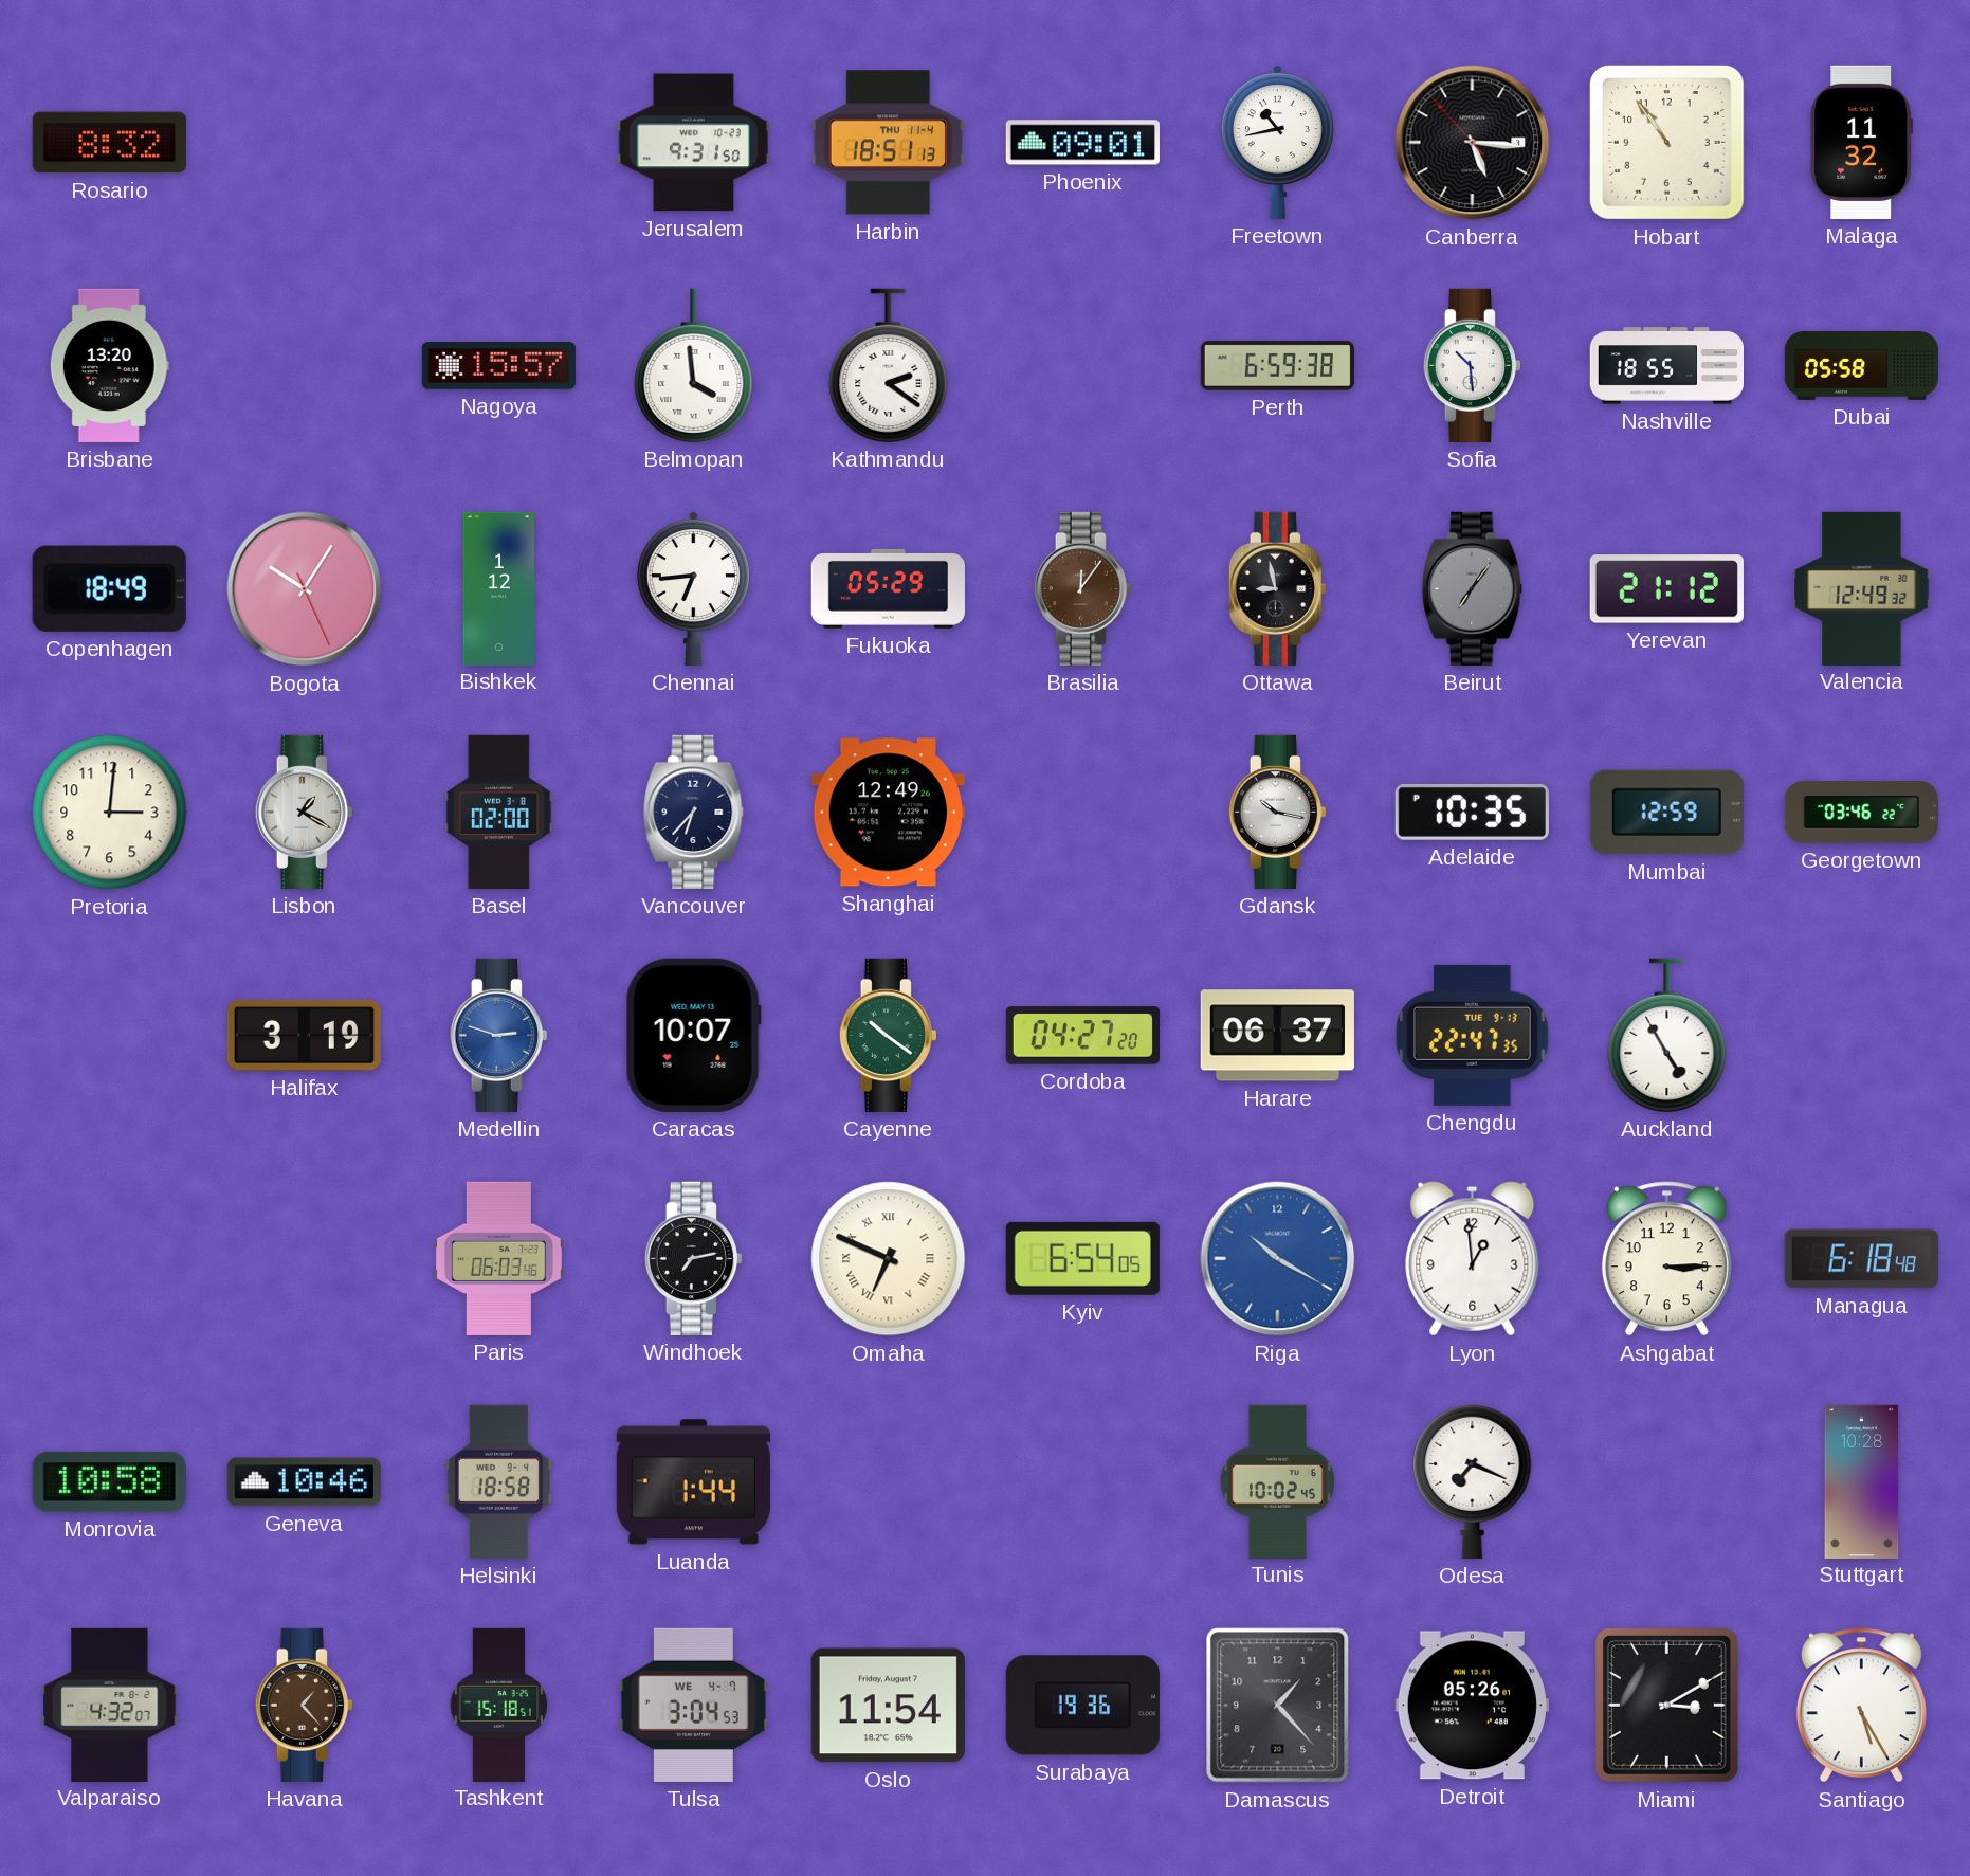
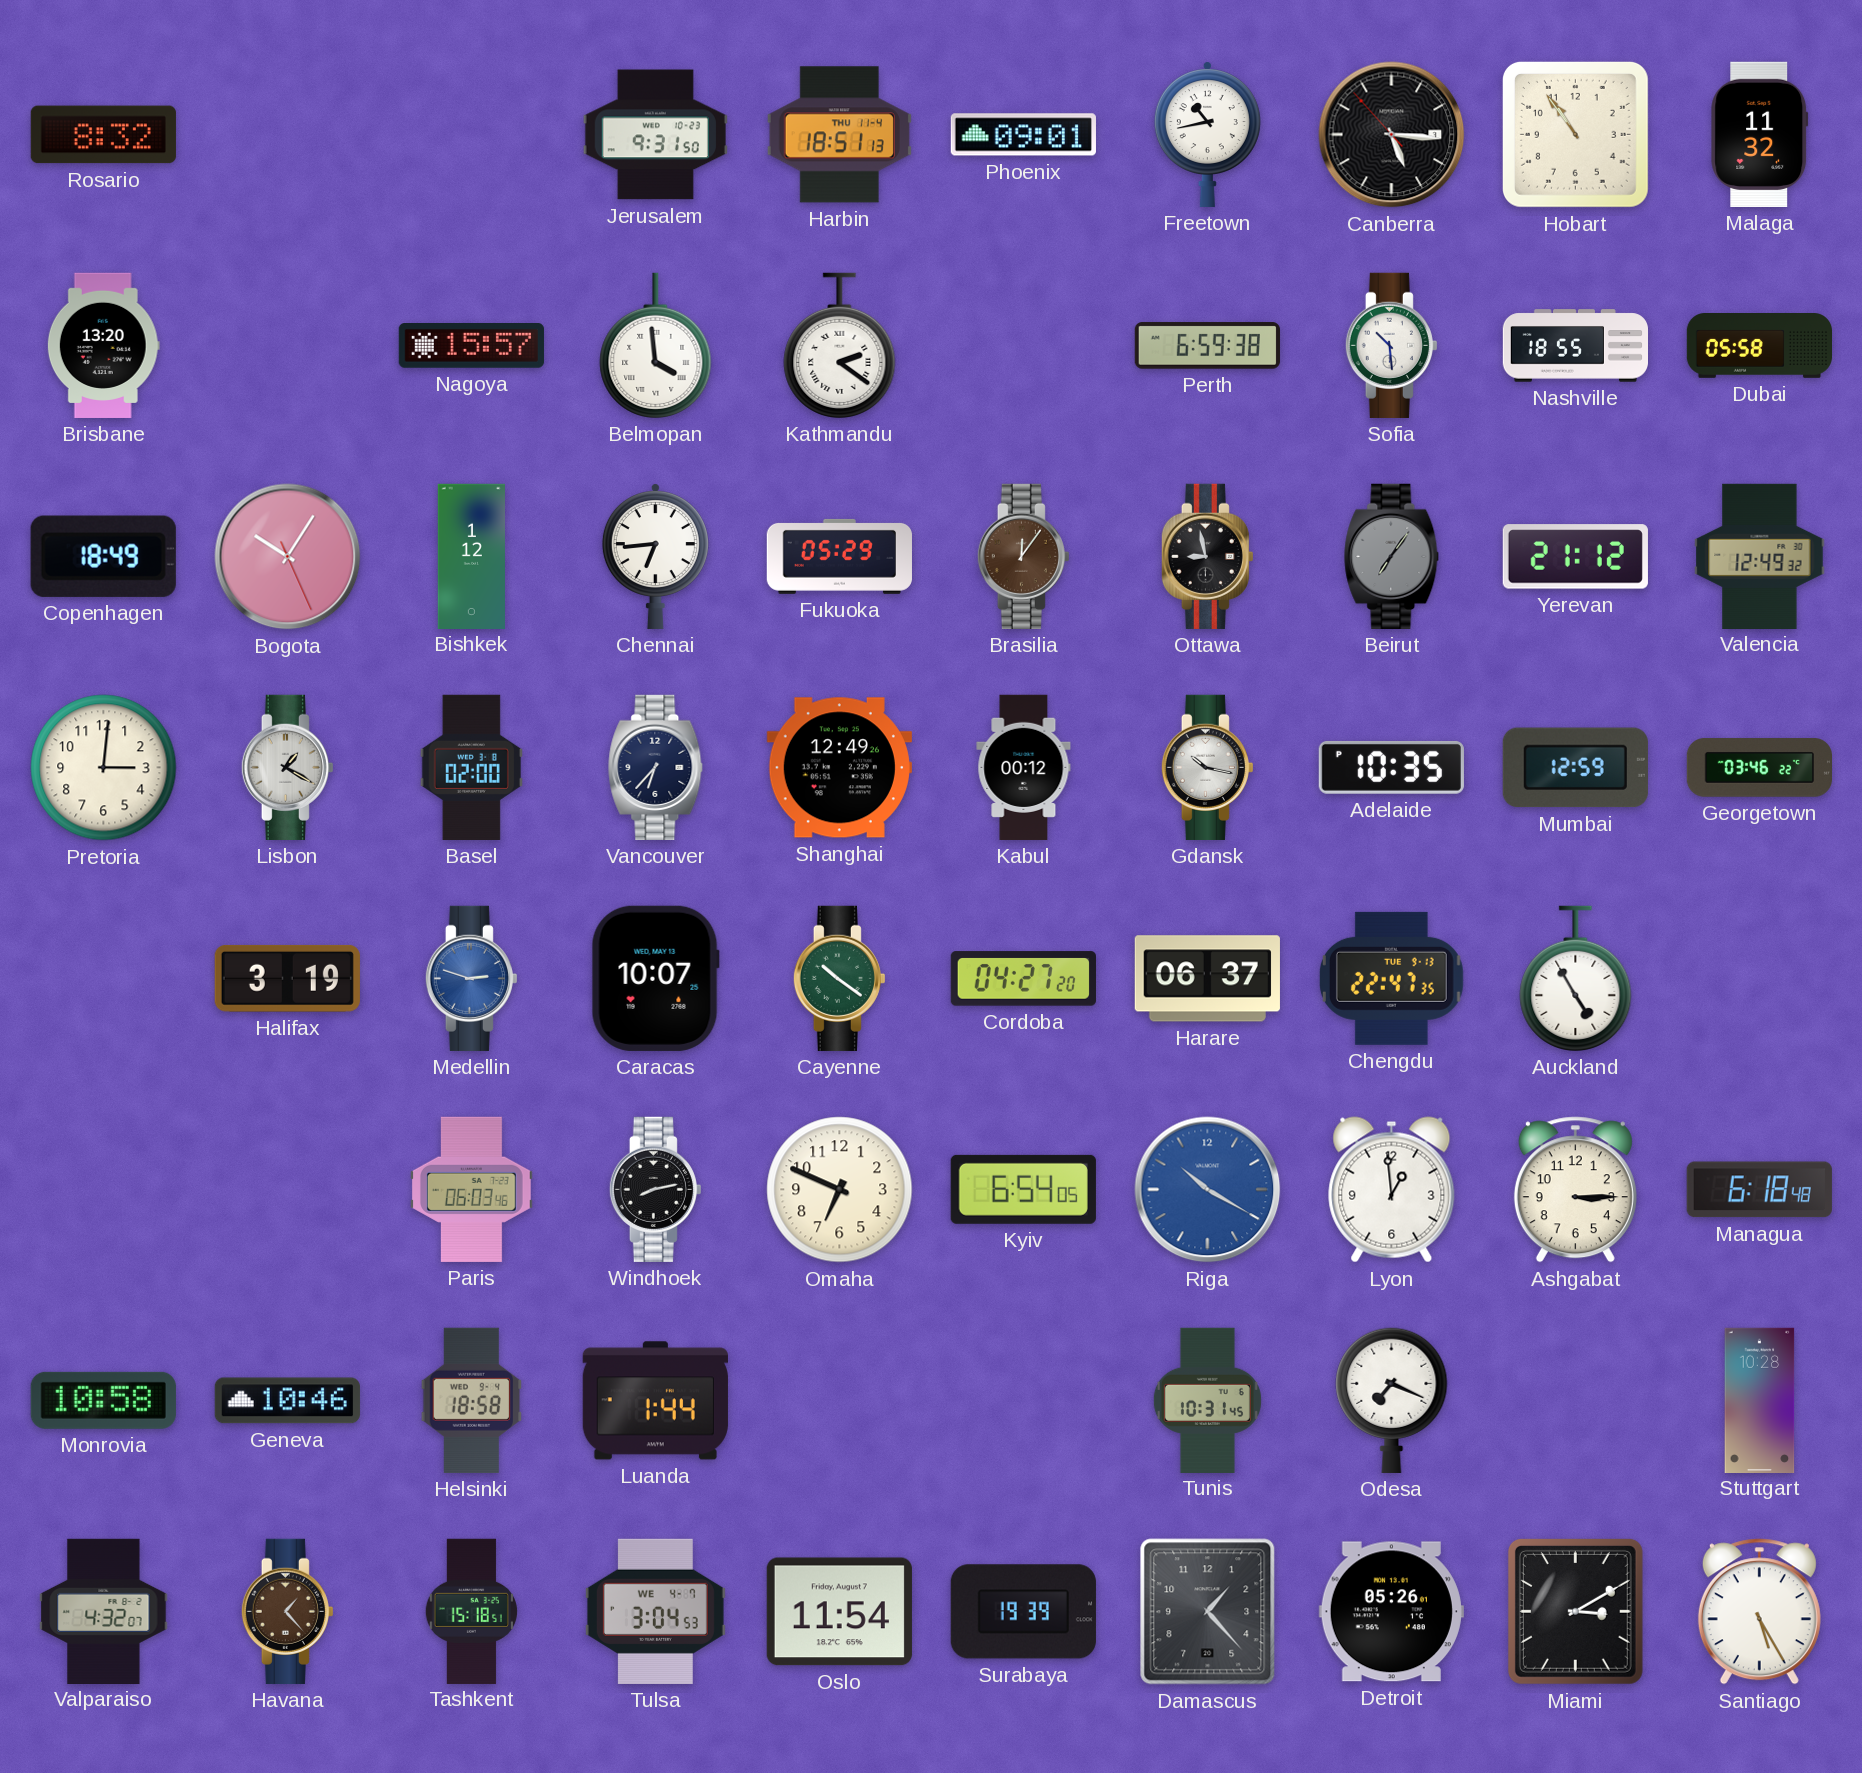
Kabul: none -> 00:12
Windhoek: 7:13 -> 8:13
Omaha numerals: Roman -> Arabic
Tunis: 10:02 -> 10:31
Surabaya: 19:36 -> 19:39
